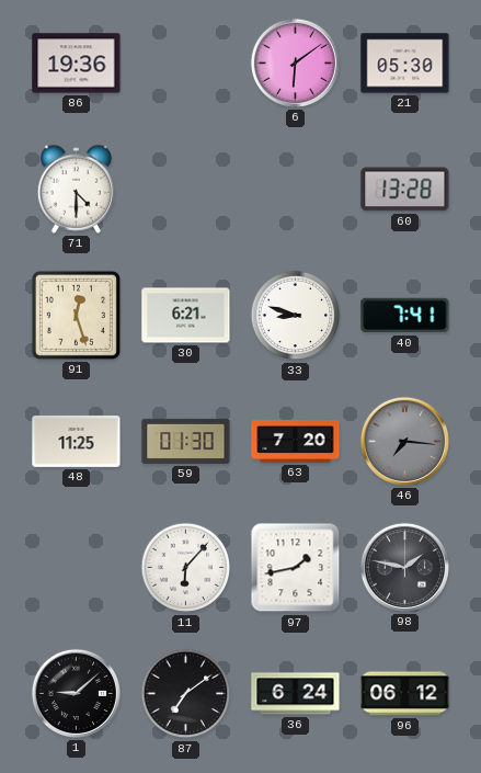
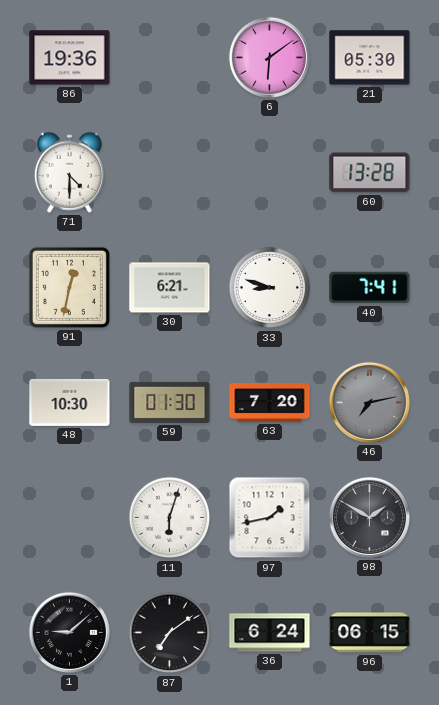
91: 12:27 -> 12:32
48: 11:25 -> 10:30
46: 7:16 -> 7:13
11: 6:07 -> 6:03
98: 1:47 -> 1:50
96: 06:12 -> 06:15
